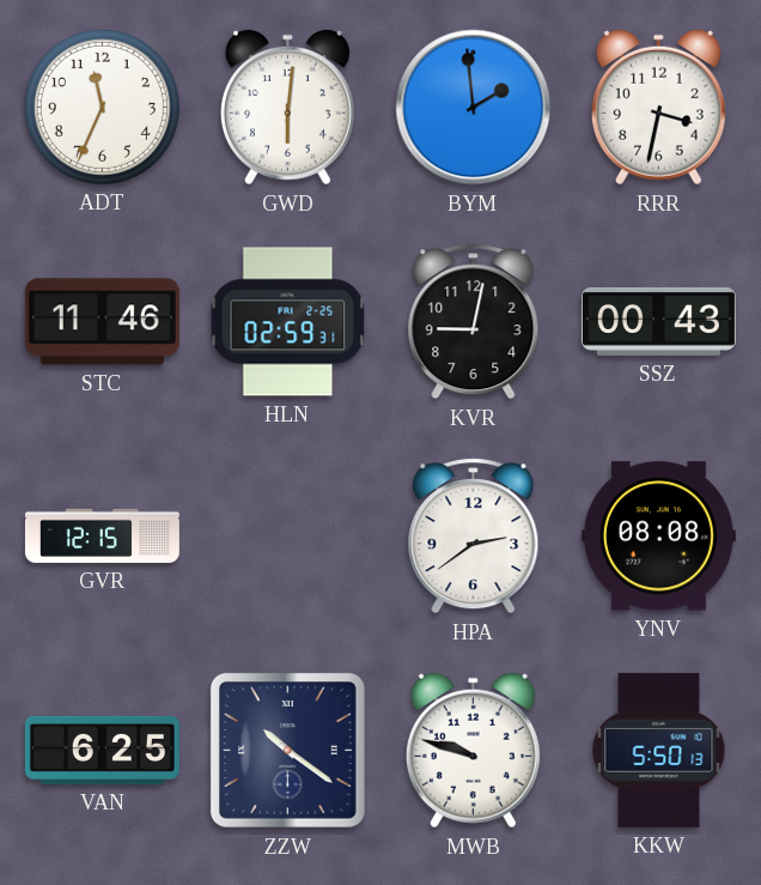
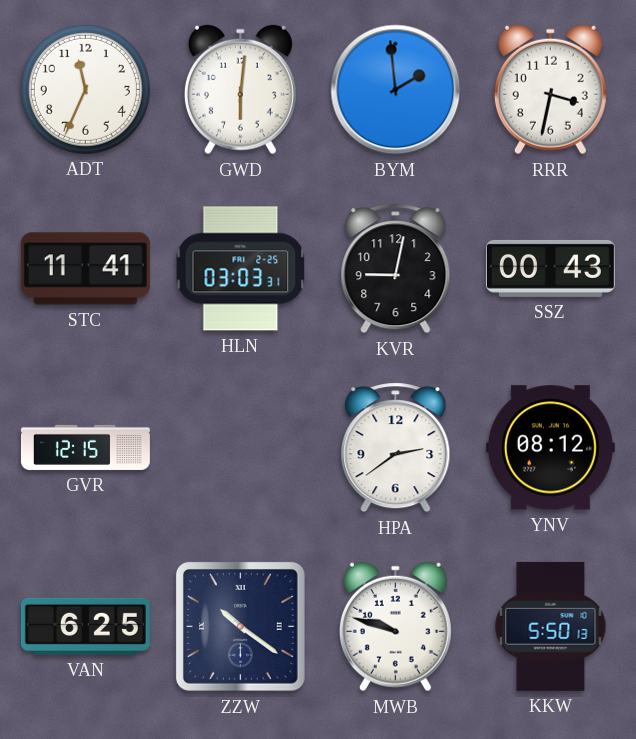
STC: 11:46 -> 11:41
HLN: 02:59 -> 03:03
YNV: 08:08 -> 08:12
